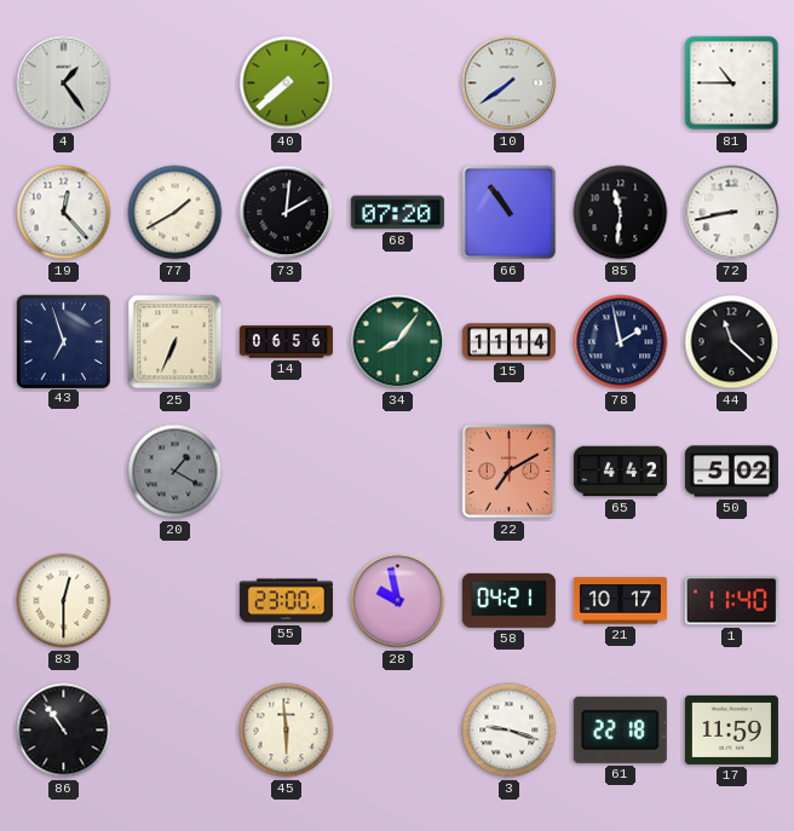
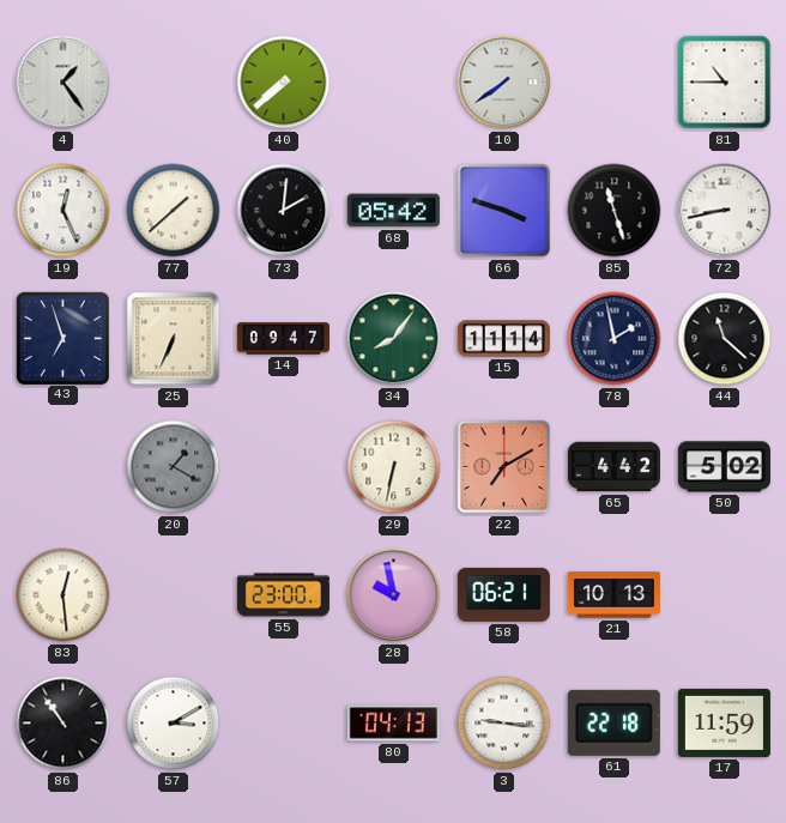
19: 12:23 -> 12:26
77: 1:40 -> 1:38
68: 07:20 -> 05:42
66: 10:54 -> 3:48
85: 11:31 -> 11:27
14: 06:56 -> 09:47
29: none -> 6:32
83: 12:30 -> 12:29
58: 04:21 -> 06:21
21: 10:17 -> 10:13
1: 11:40 -> none
57: none -> 3:10
45: 5:59 -> none
80: none -> 04:13
3: 9:18 -> 9:16
